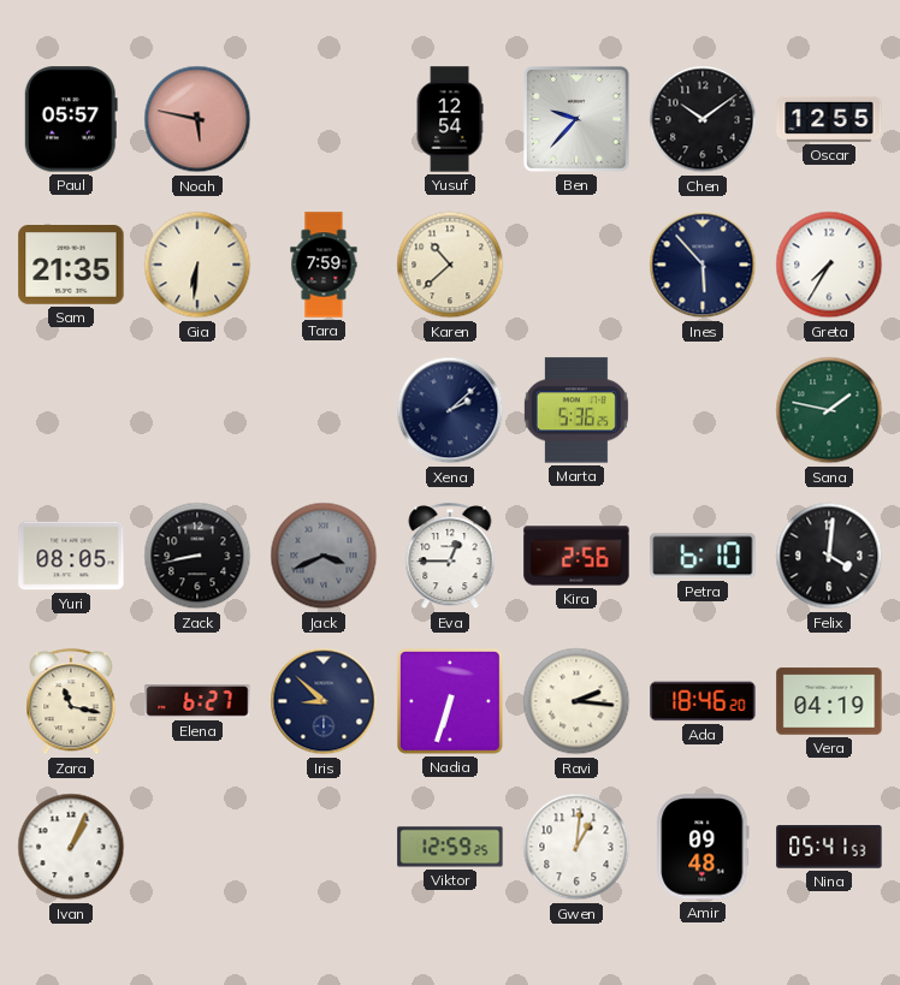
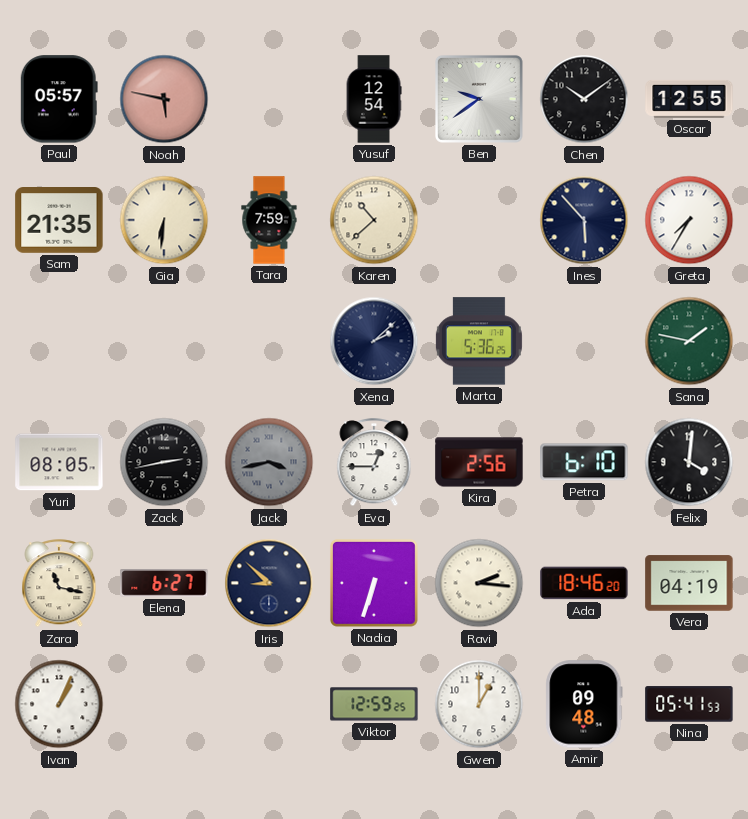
Ben: 9:37 -> 9:39
Zack: 8:43 -> 2:43
Jack: 3:41 -> 3:43
Gwen: 1:01 -> 1:00
